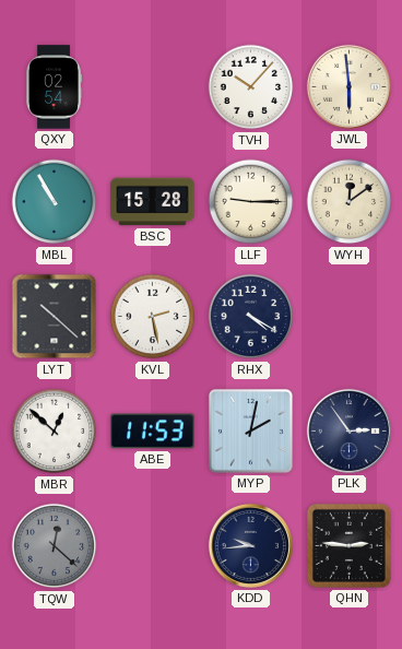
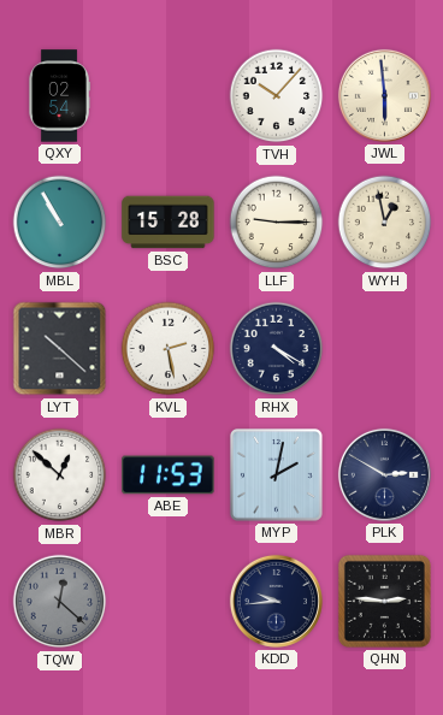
WYH: 12:09 -> 12:58
PLK: 2:54 -> 2:50
